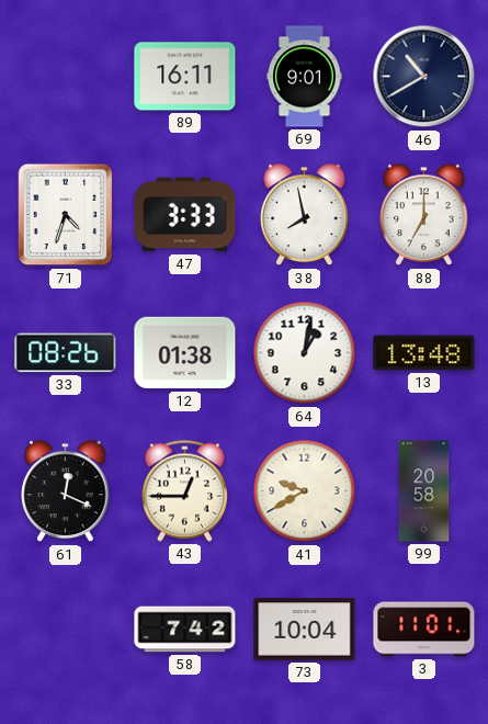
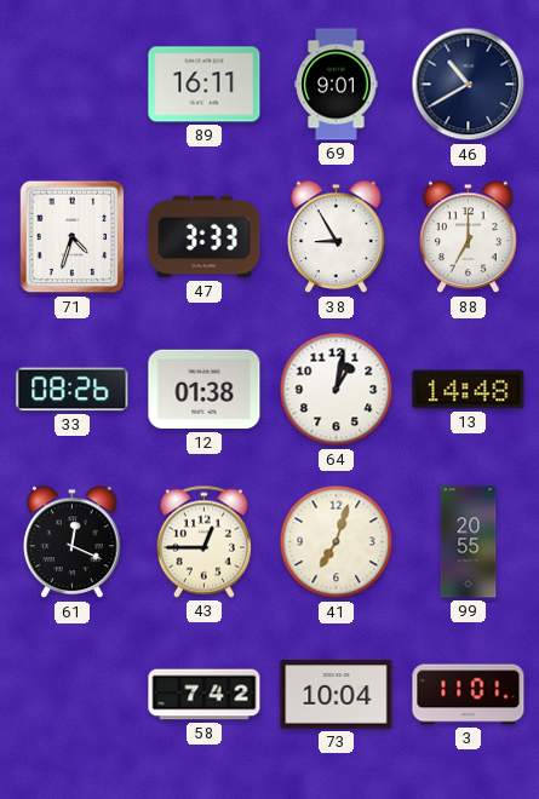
38: 7:58 -> 8:55
13: 13:48 -> 14:48
41: 9:40 -> 7:03
99: 20:58 -> 20:55
